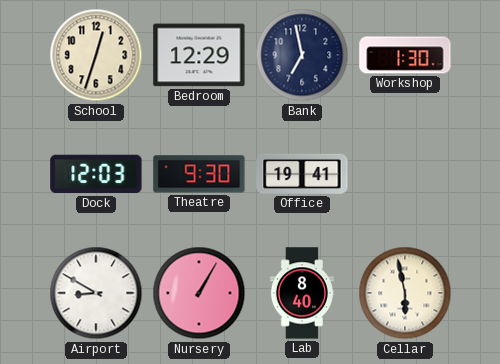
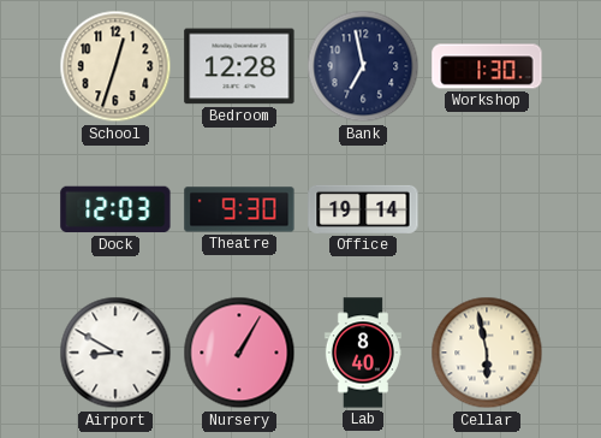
Bedroom: 12:29 -> 12:28
Office: 19:41 -> 19:14
